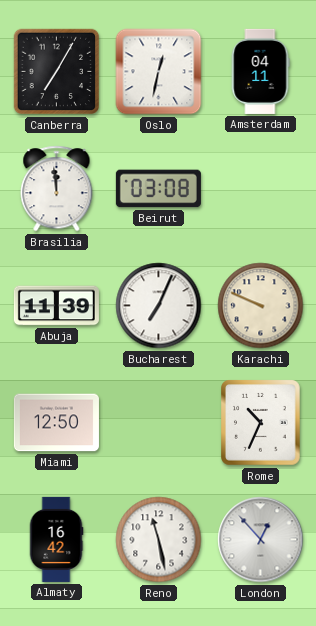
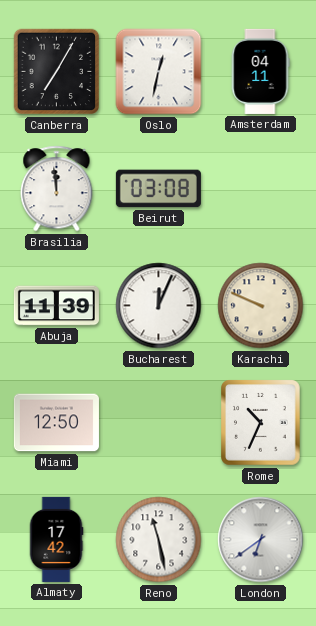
Bucharest: 7:04 -> 12:04
Almaty: 16:42 -> 17:42
London: 12:53 -> 6:39
